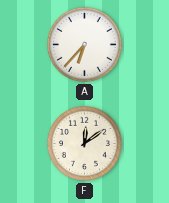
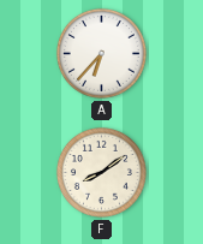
F: 12:09 -> 8:09
